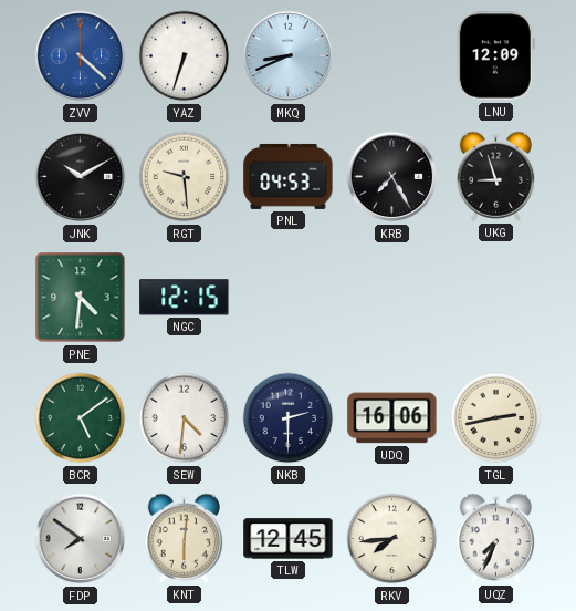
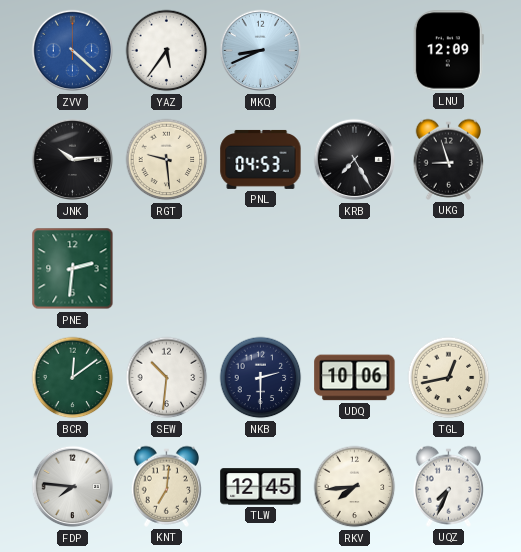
YAZ: 6:33 -> 5:36
JNK: 10:10 -> 10:14
PNE: 4:31 -> 2:31
NGC: 12:15 -> none
BCR: 5:09 -> 12:09
SEW: 4:31 -> 10:31
UDQ: 16:06 -> 10:06
TGL: 2:43 -> 12:43
FDP: 7:51 -> 7:46
KNT: 6:01 -> 7:01
